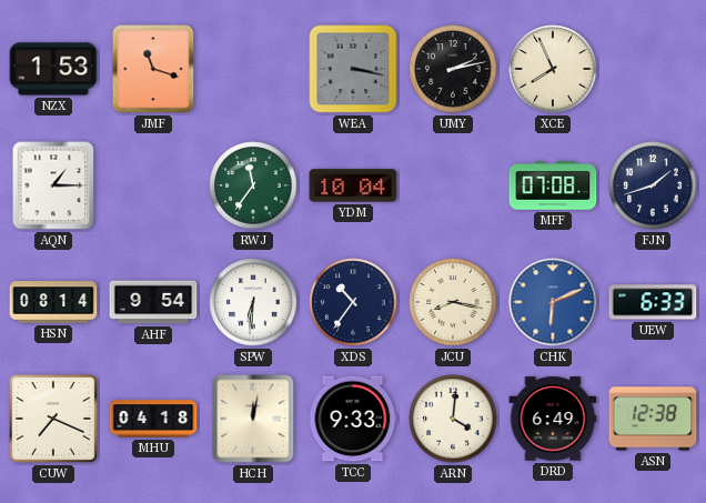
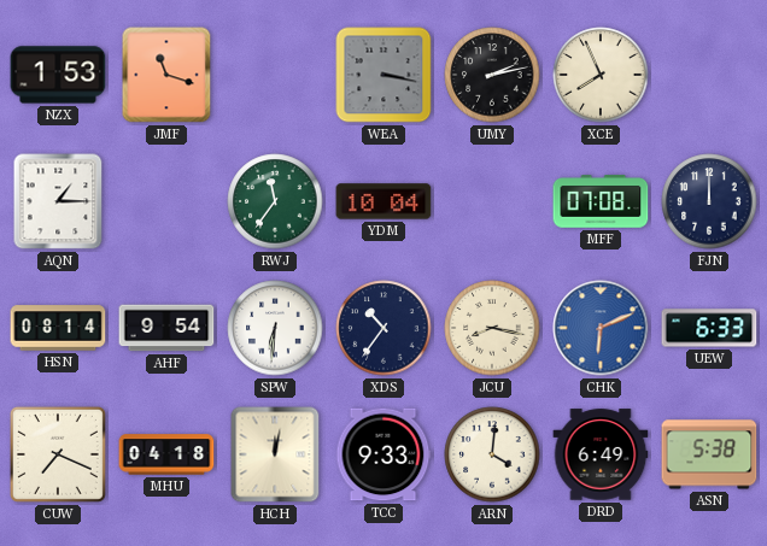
FJN: 1:42 -> 12:00
ASN: 12:38 -> 5:38
